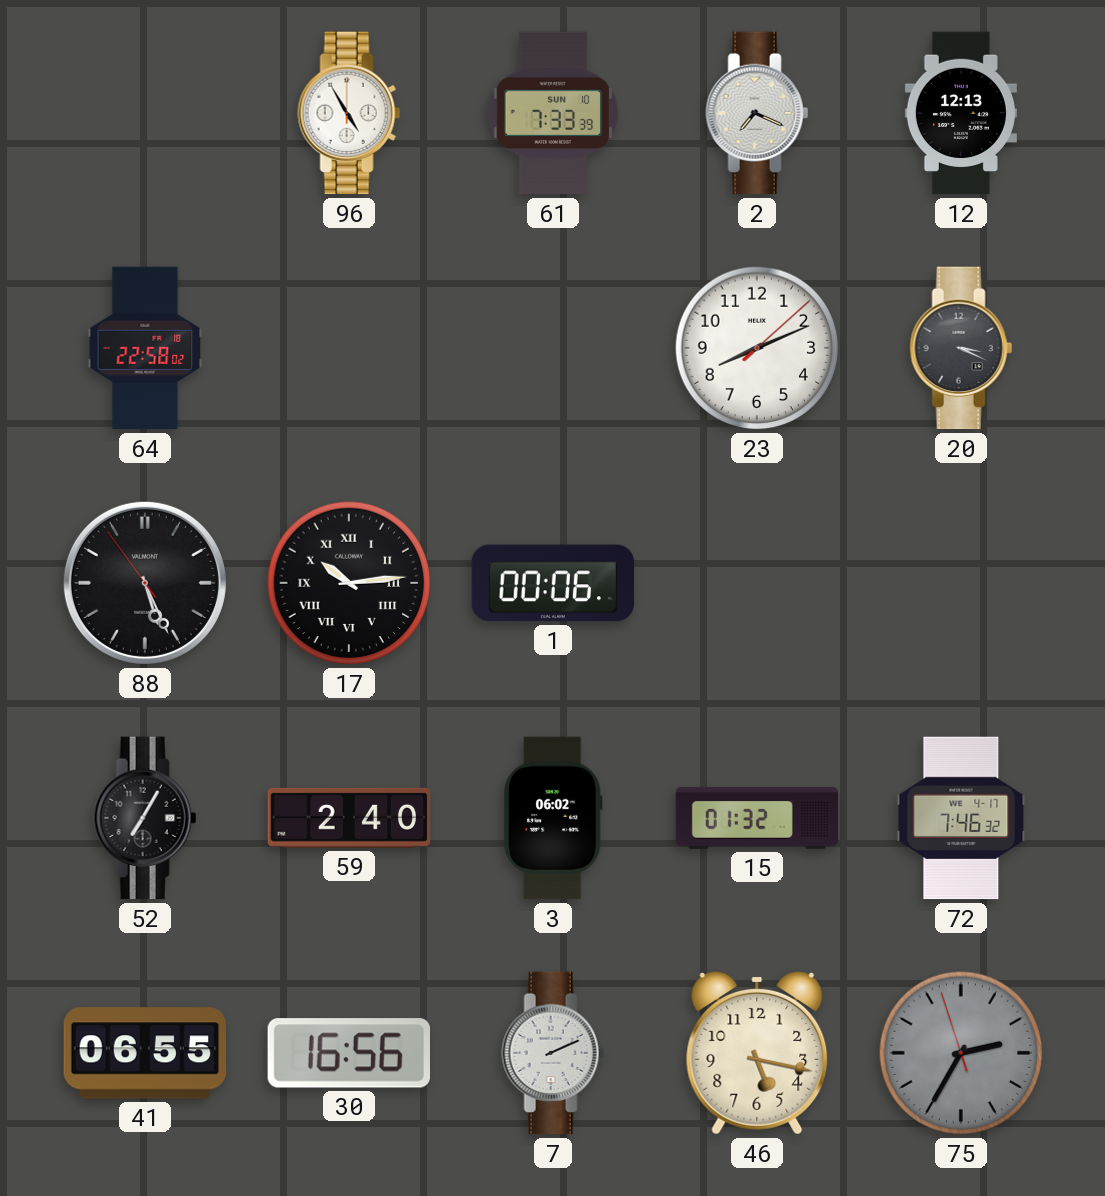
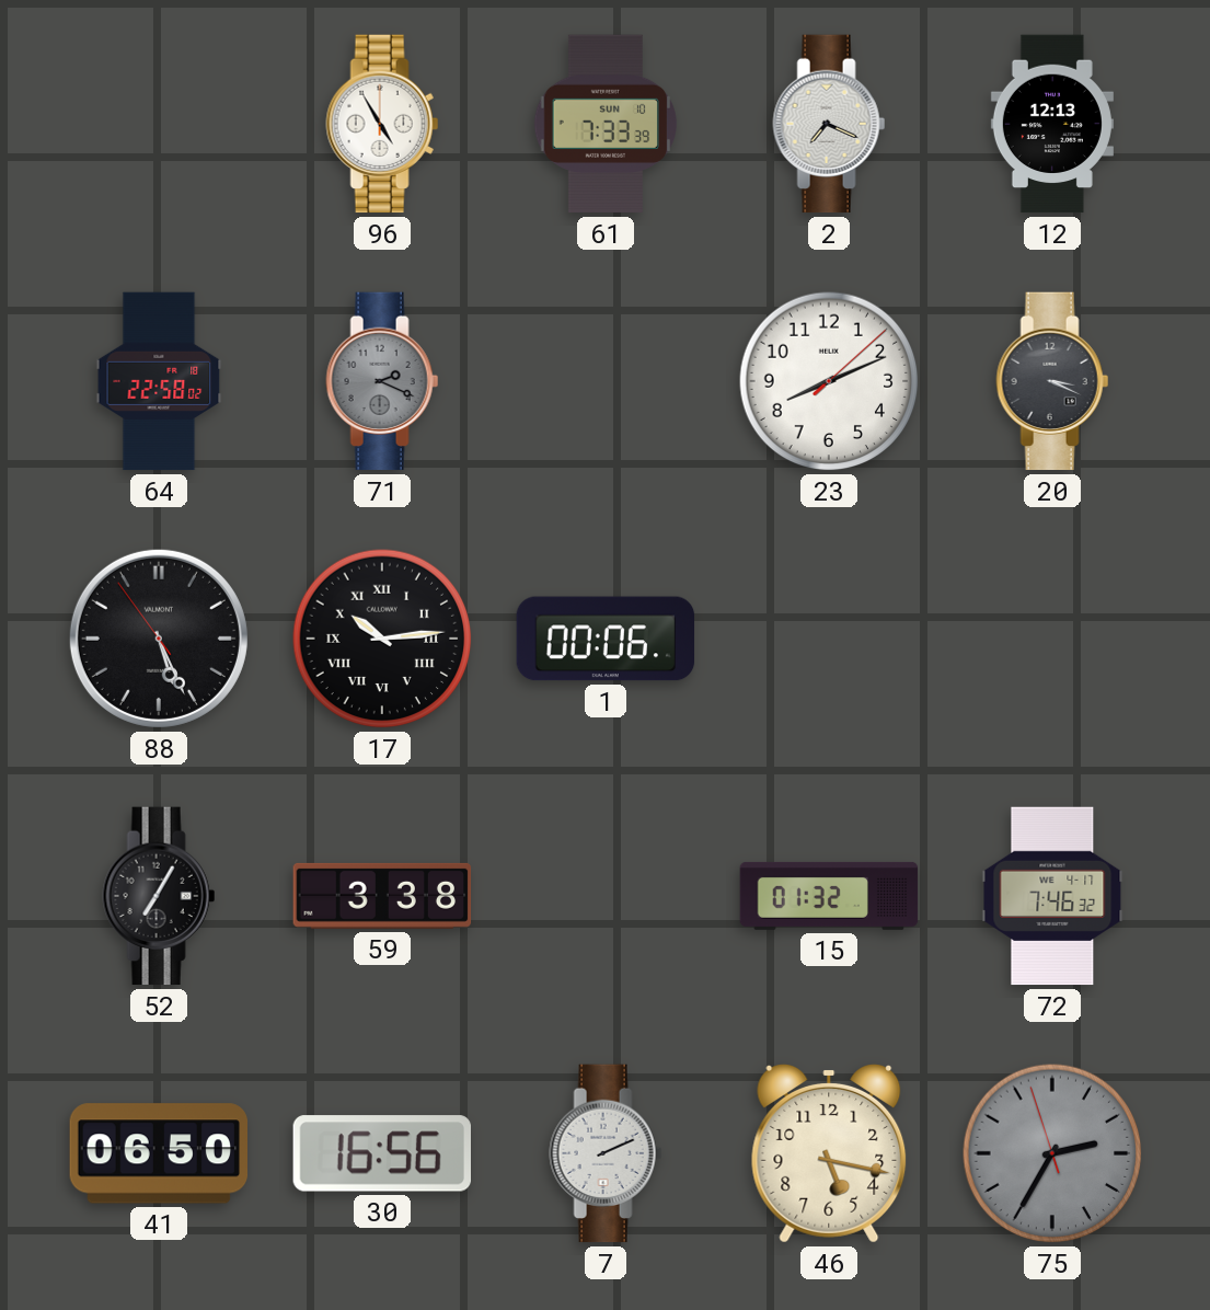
71: none -> 2:19
59: 2:40 -> 3:38
3: 06:02 -> none
41: 06:55 -> 06:50
